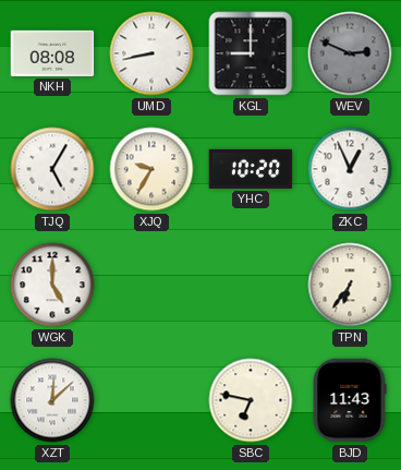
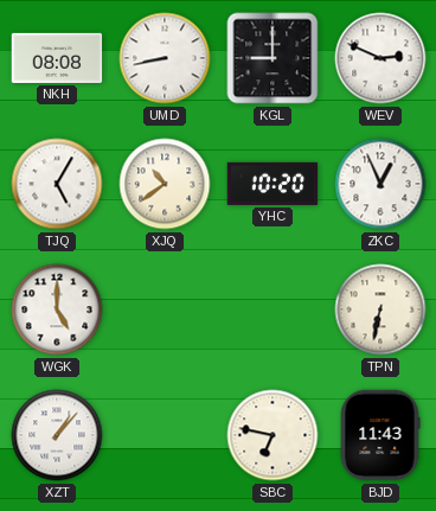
WEV dial: grey -> white
XJQ: 9:35 -> 10:39
TPN: 6:36 -> 6:32
XZT: 12:08 -> 1:07
